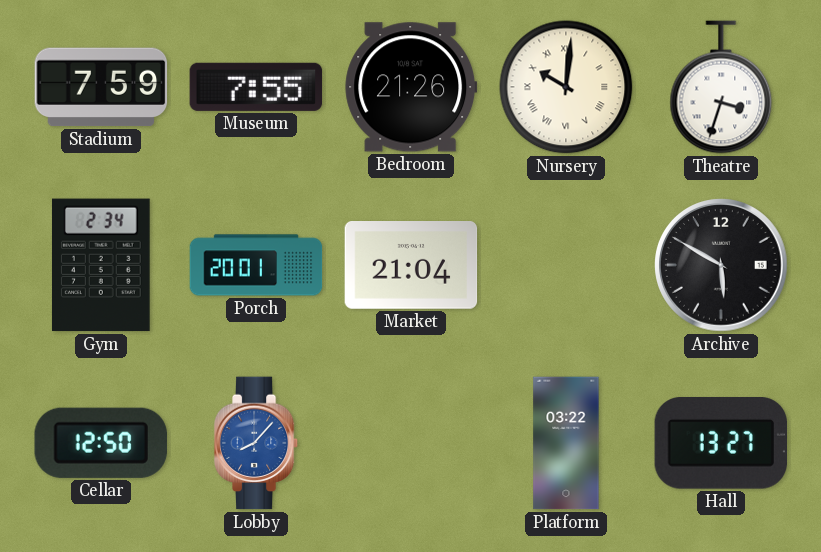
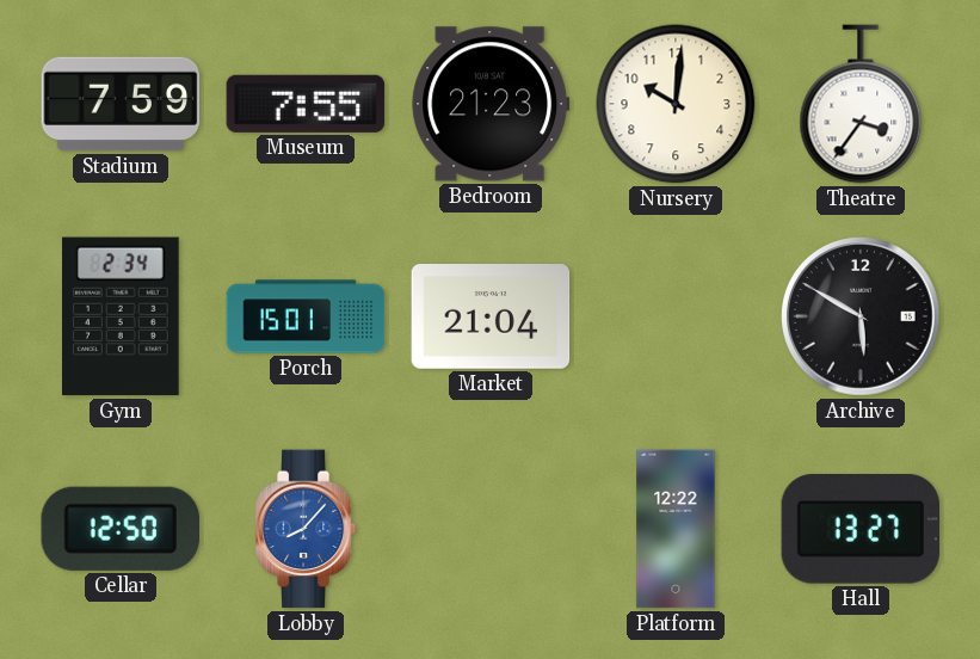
Bedroom: 21:26 -> 21:23
Nursery numerals: Roman -> Arabic
Theatre: 3:33 -> 3:36
Porch: 20:01 -> 15:01
Platform: 03:22 -> 12:22
